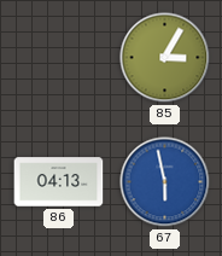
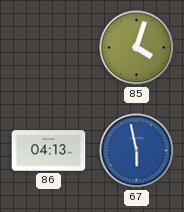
85: 3:05 -> 4:03
